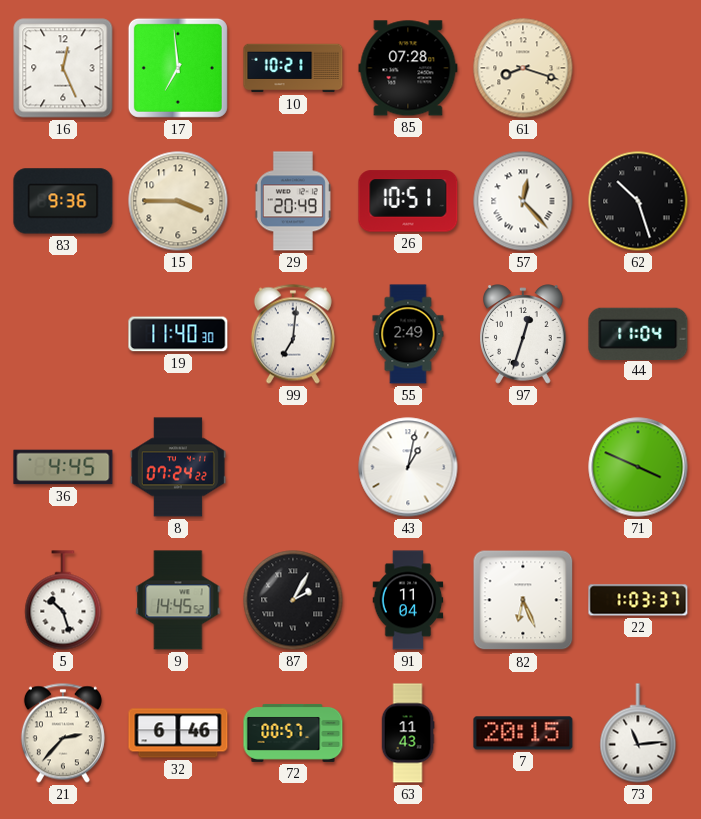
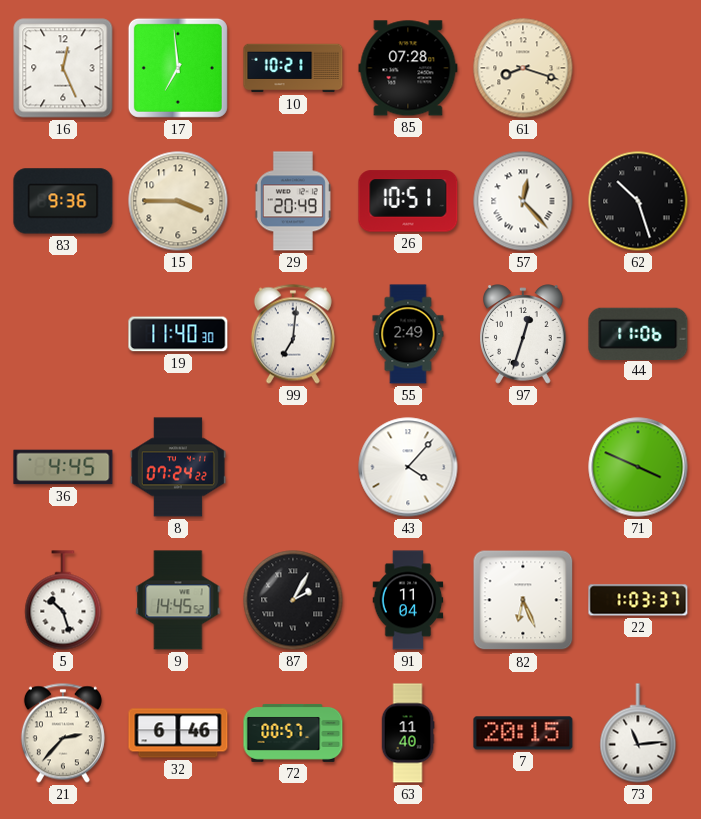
44: 11:04 -> 11:06
43: 1:02 -> 4:07
63: 11:43 -> 11:40
